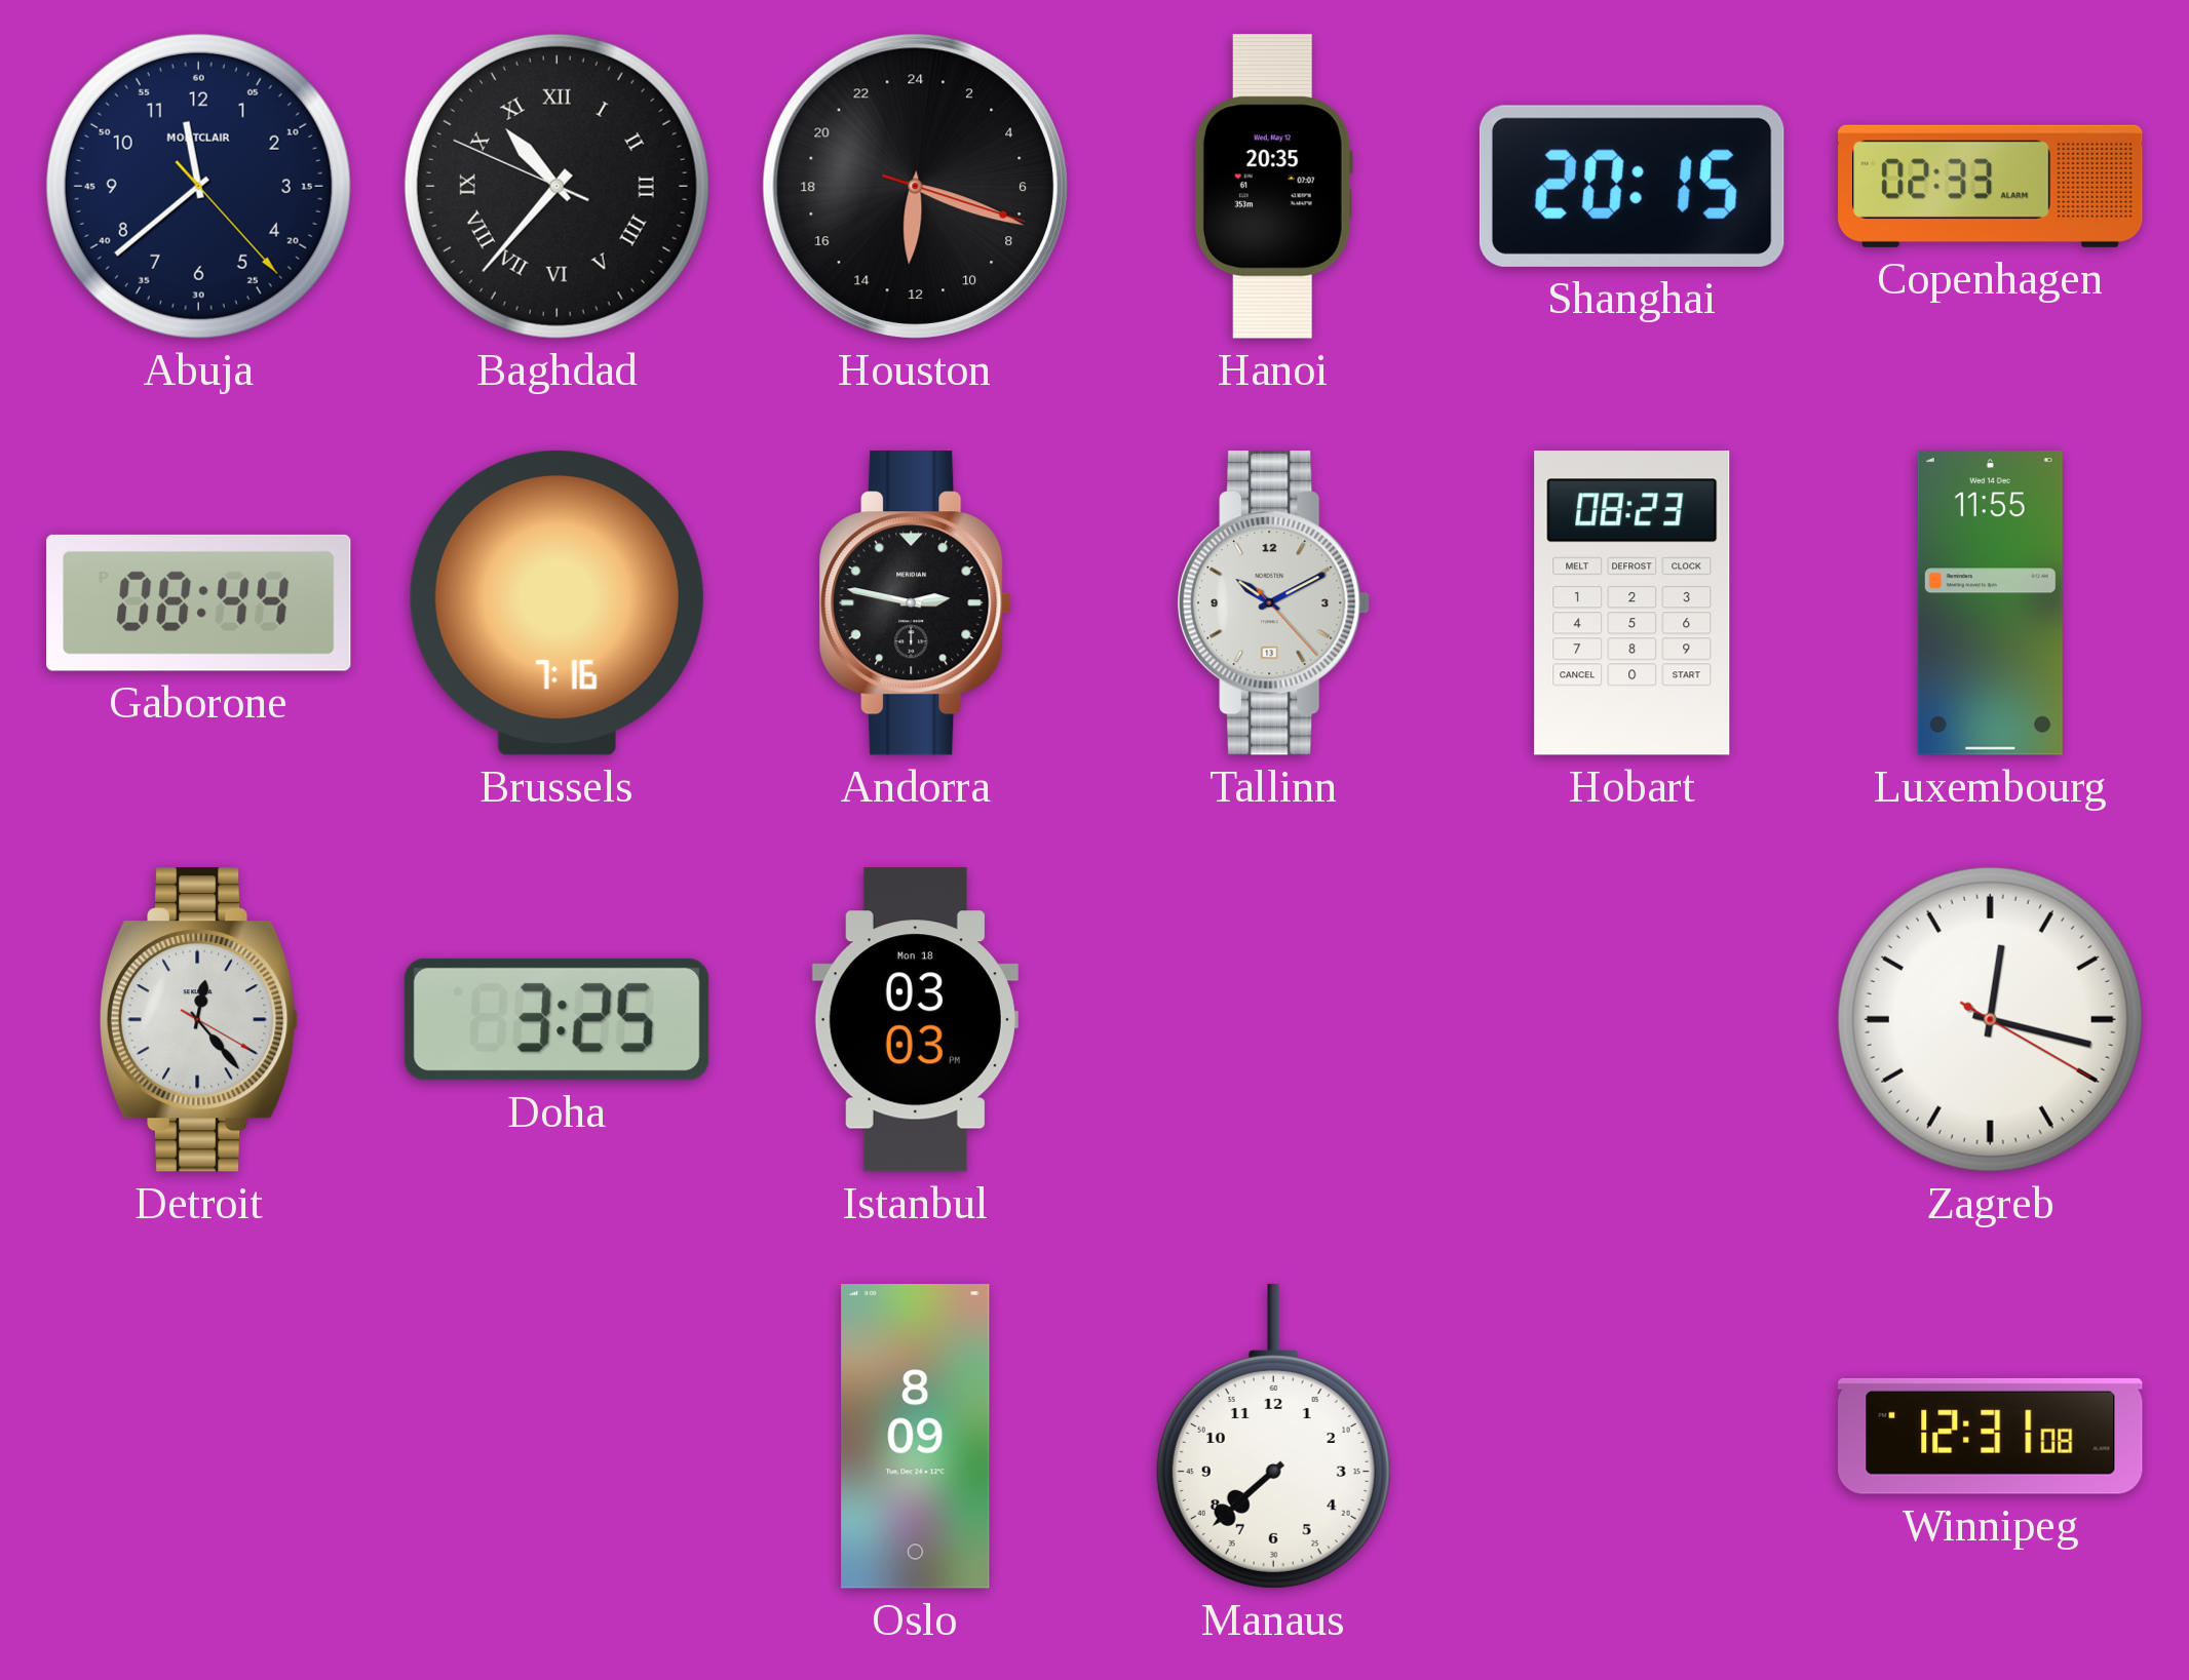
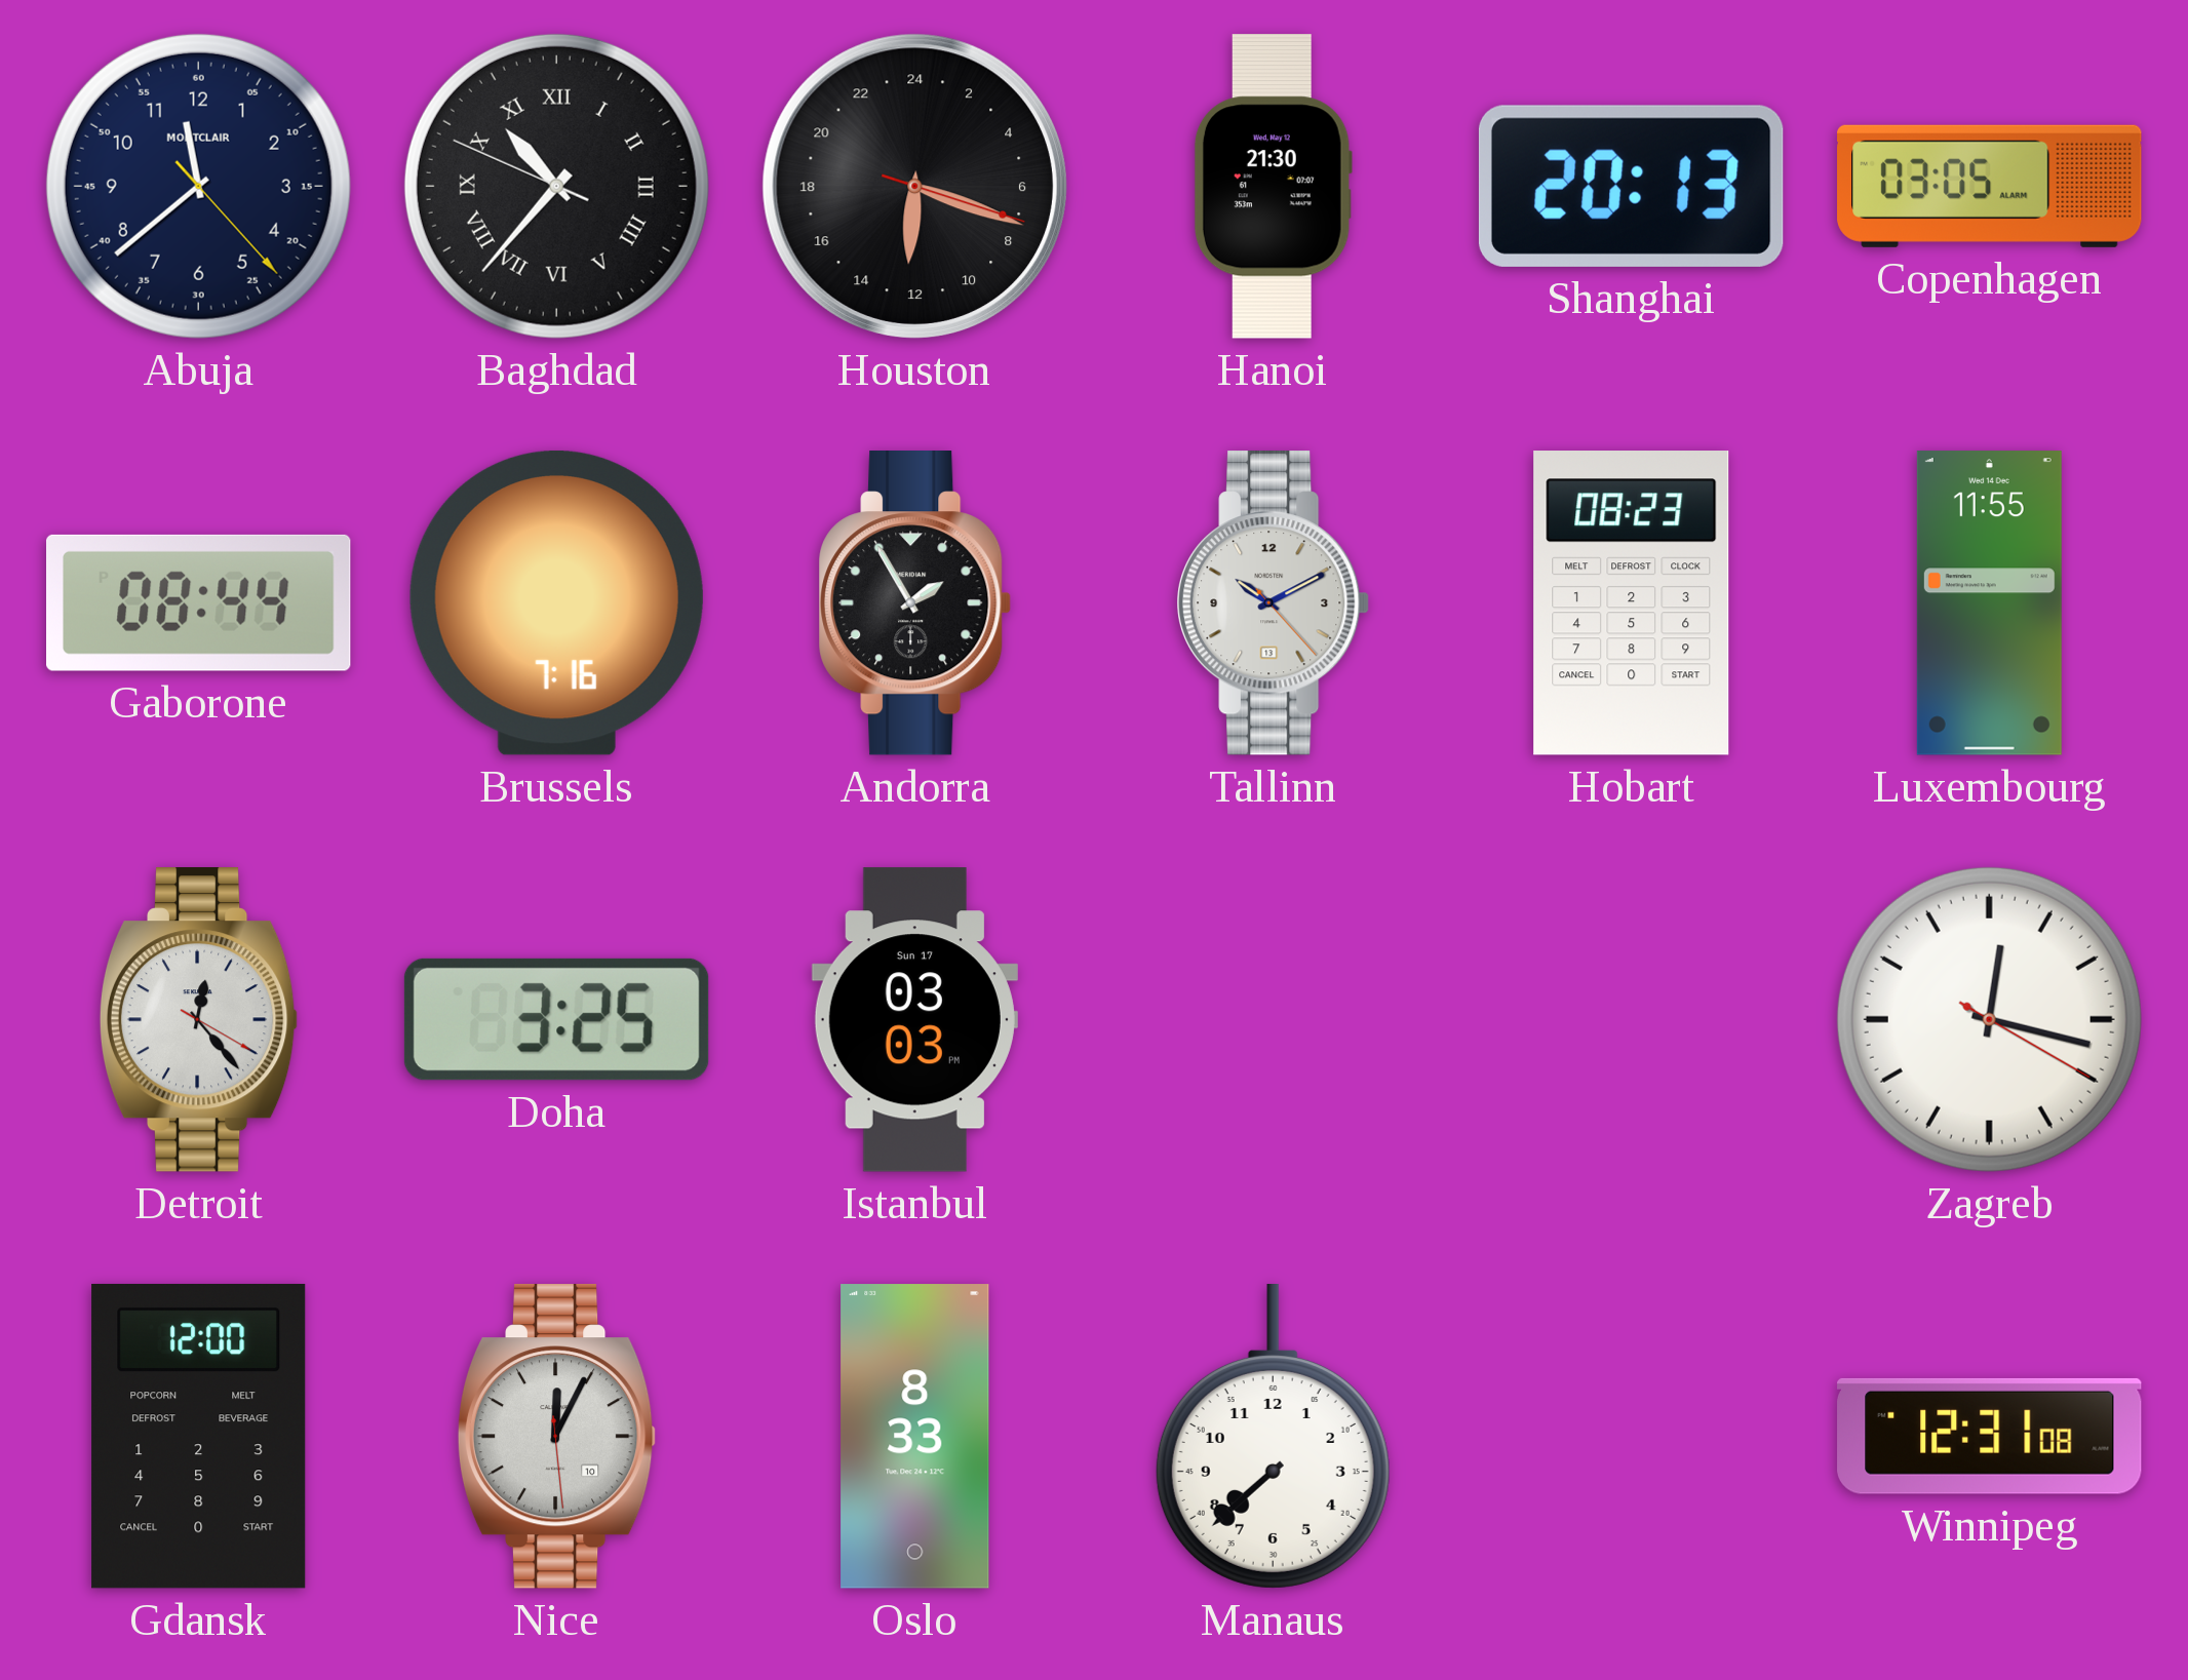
Hanoi: 20:35 -> 21:30
Shanghai: 20:15 -> 20:13
Copenhagen: 02:33 -> 03:05
Andorra: 2:47 -> 1:55
Istanbul date: Mon 18 -> Sun 17
Gdansk: none -> 12:00
Nice: none -> 12:04
Oslo: 8:09 -> 8:33
